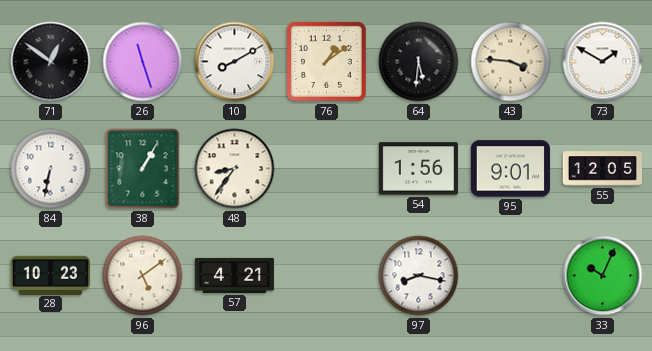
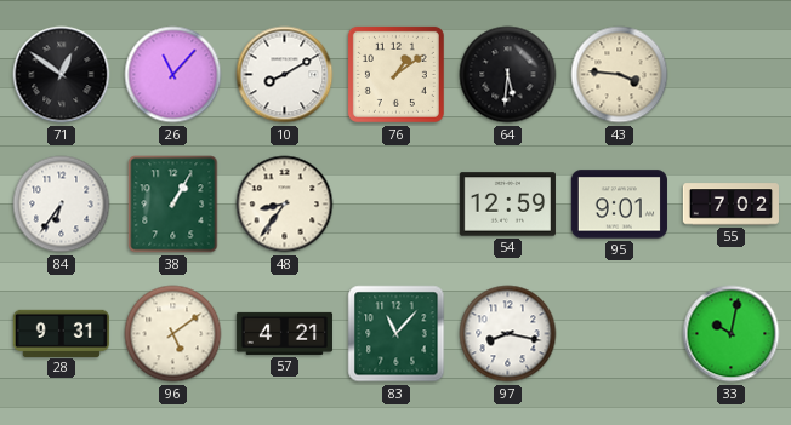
26: 11:27 -> 11:07
73: 1:50 -> none
84: 6:32 -> 6:36
54: 1:56 -> 12:59
55: 12:05 -> 7:02
28: 10:23 -> 9:31
83: none -> 11:07
33: 10:04 -> 10:02
